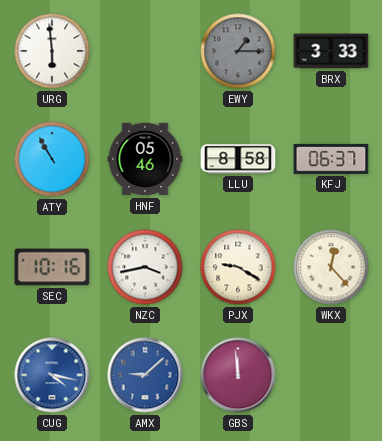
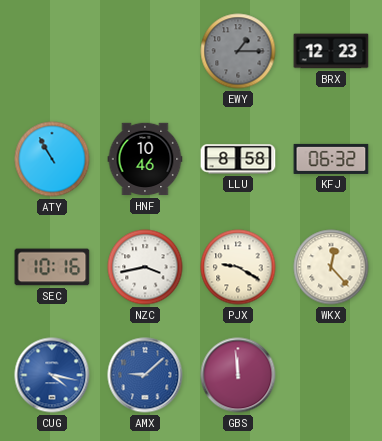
URG: 5:59 -> none
BRX: 3:33 -> 12:23
HNF: 05:46 -> 10:46
KFJ: 06:37 -> 06:32
